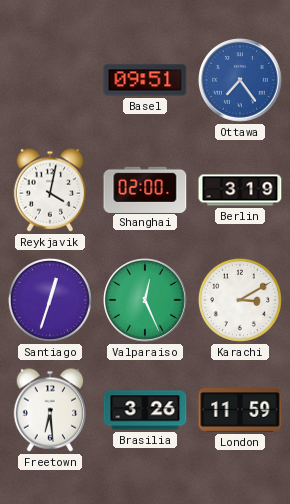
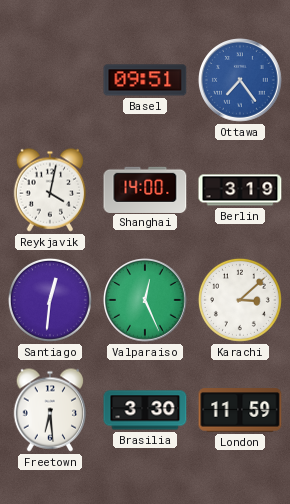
Shanghai: 02:00 -> 14:00
Santiago: 12:33 -> 12:31
Karachi: 3:10 -> 3:08
Brasilia: 3:26 -> 3:30
